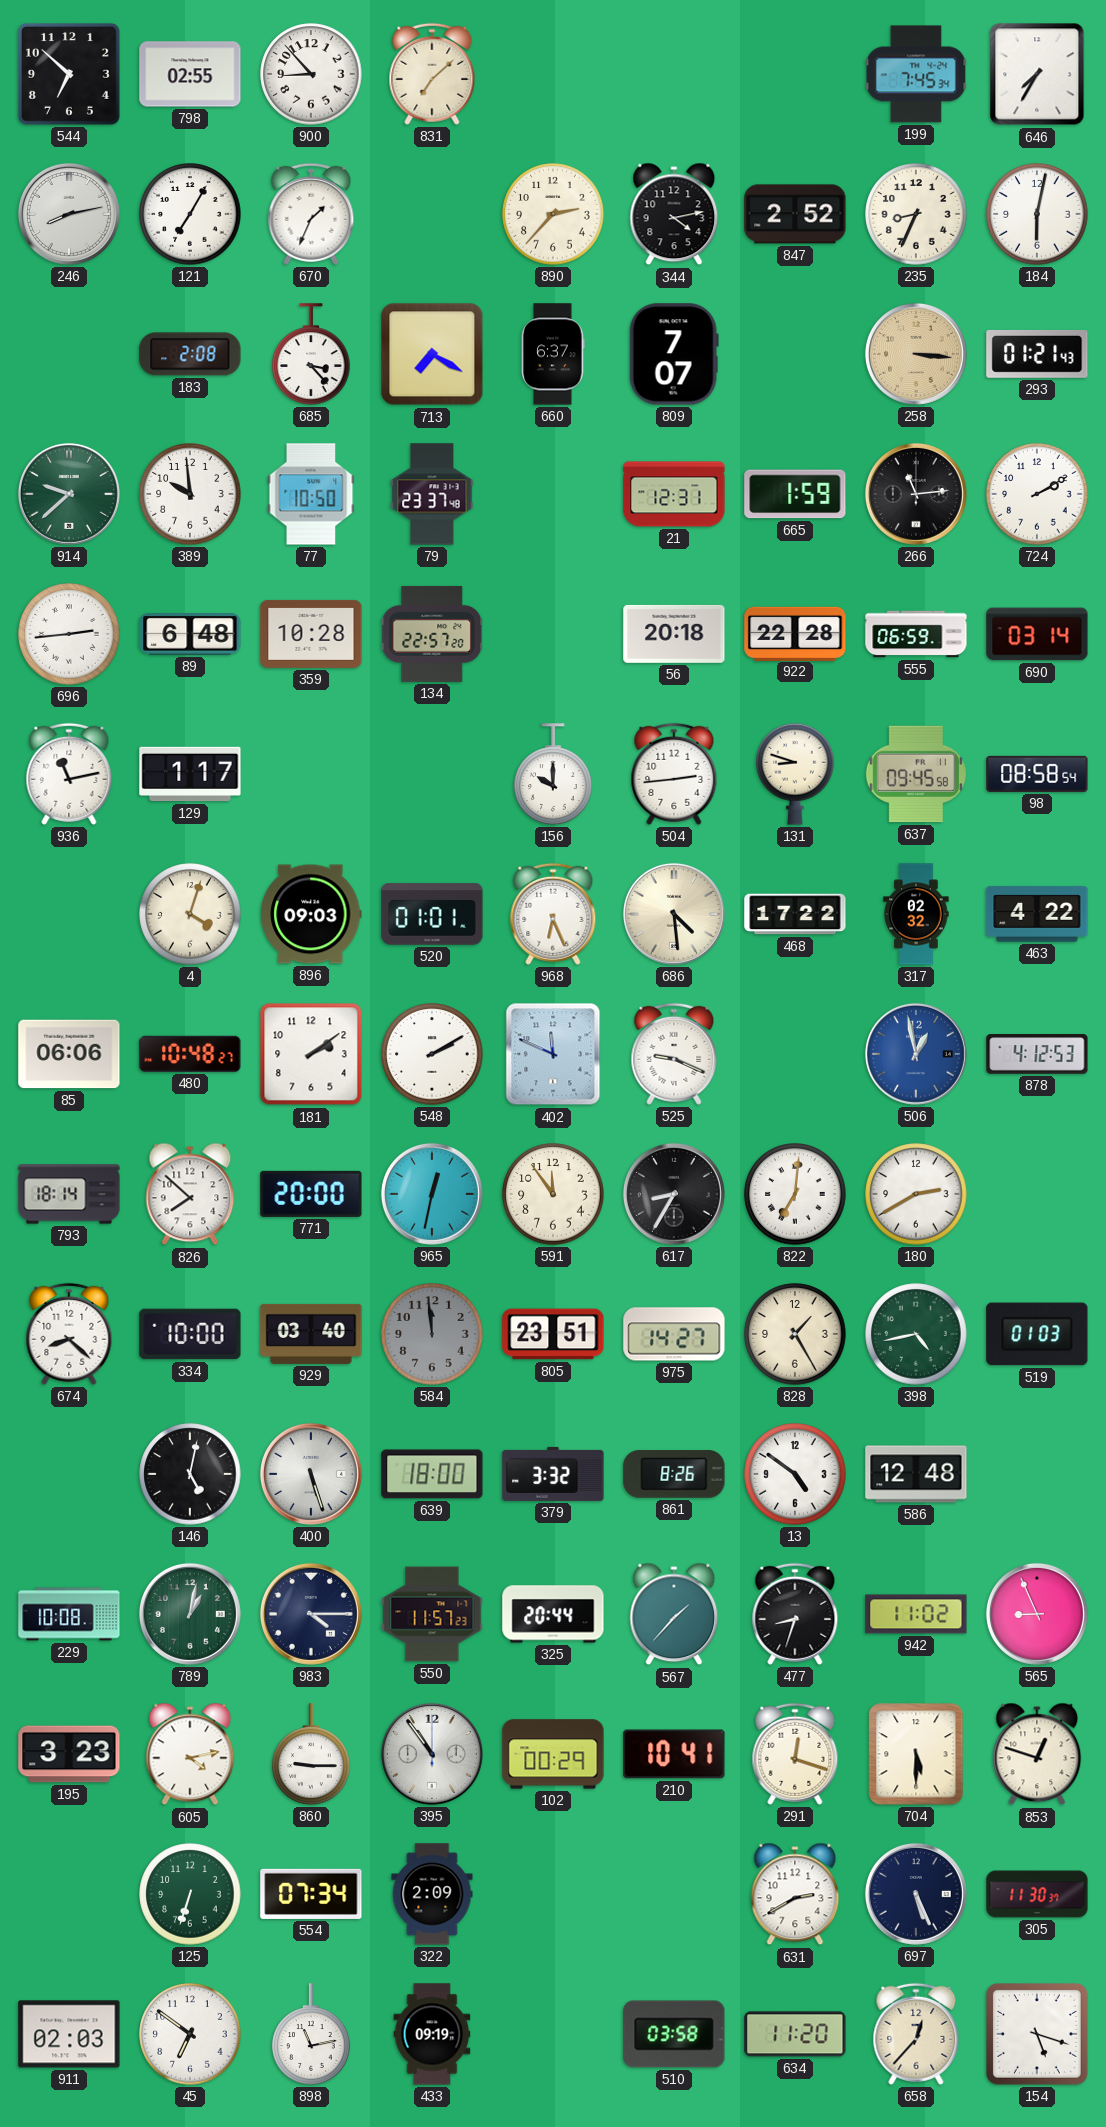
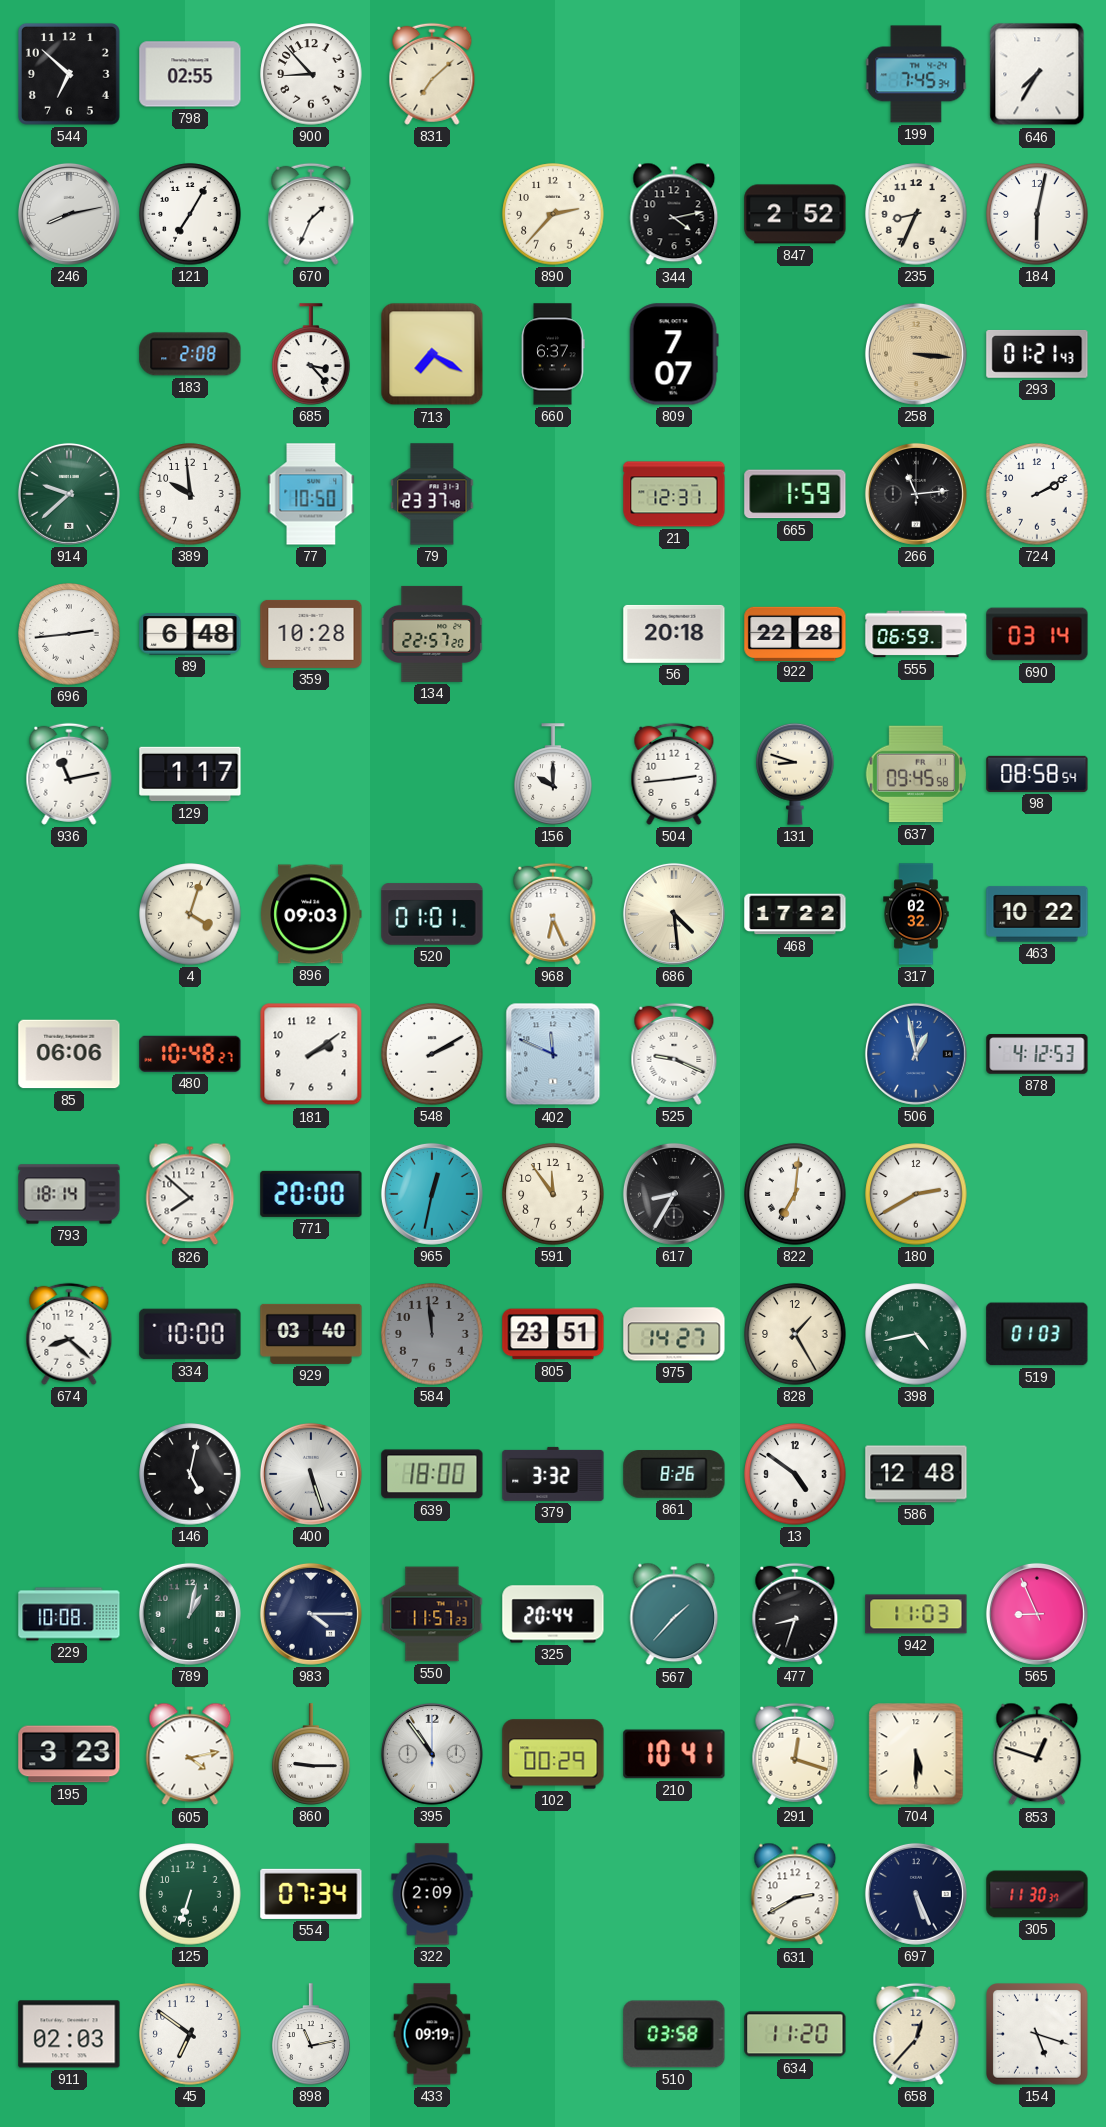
463: 4:22 -> 10:22
942: 11:02 -> 11:03
